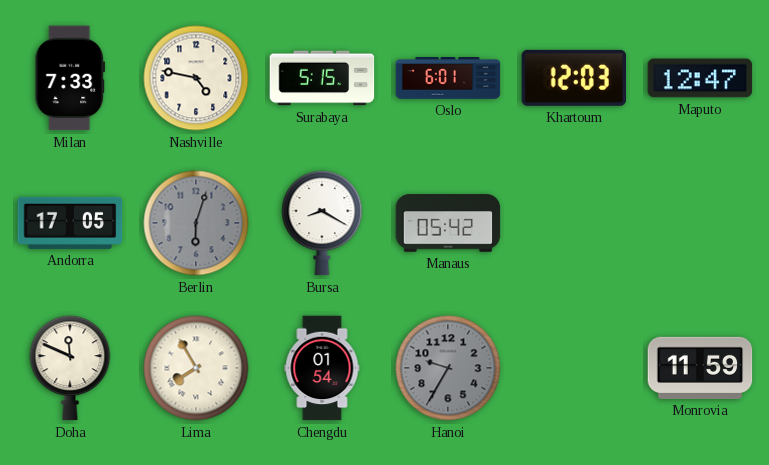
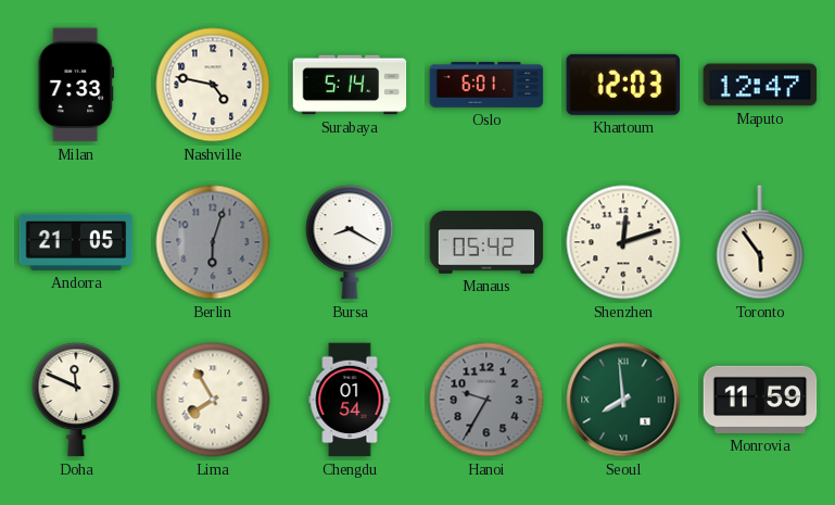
Surabaya: 5:15 -> 5:14
Andorra: 17:05 -> 21:05
Shenzhen: none -> 12:12
Toronto: none -> 5:54
Seoul: none -> 7:59
